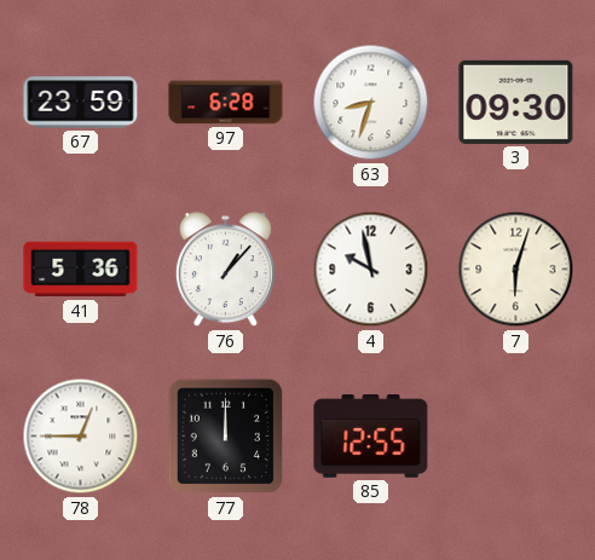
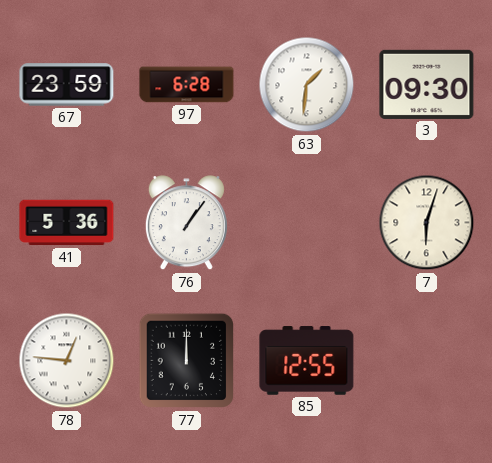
63: 8:33 -> 1:31
76: 1:07 -> 1:06
4: 9:58 -> none
78: 12:45 -> 12:46
